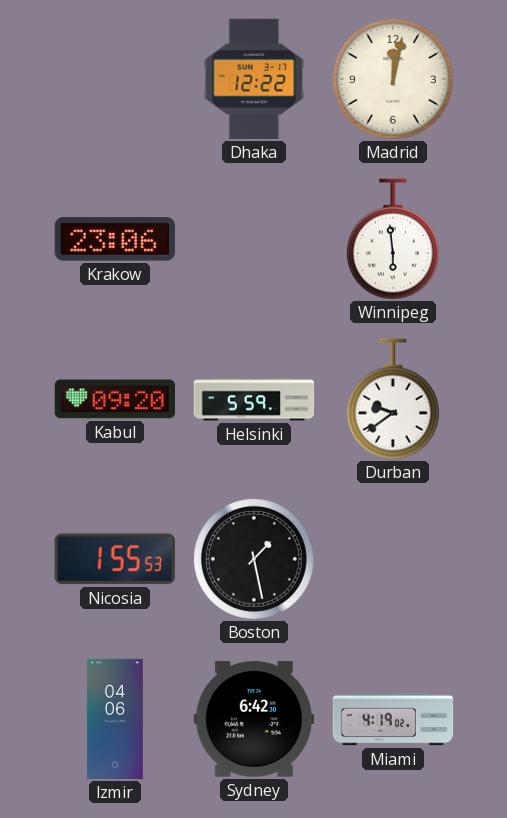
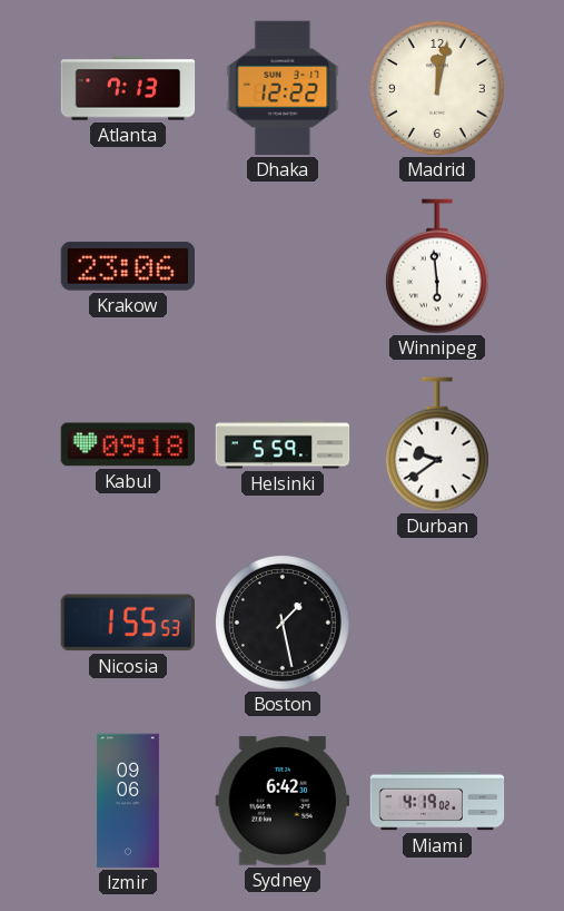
Atlanta: none -> 7:13
Kabul: 09:20 -> 09:18
Izmir: 04:06 -> 09:06
